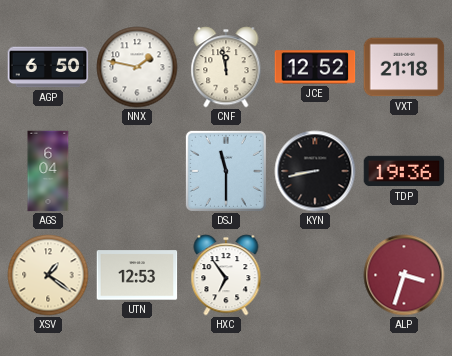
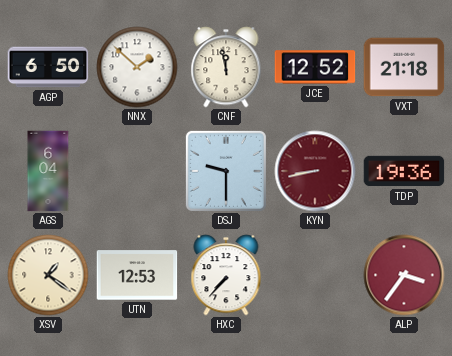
NNX: 1:47 -> 1:52
DSJ: 11:30 -> 9:30
KYN dial: black -> burgundy
HXC: 6:54 -> 7:37
ALP: 3:33 -> 3:36
